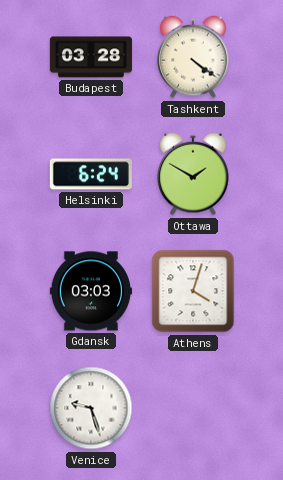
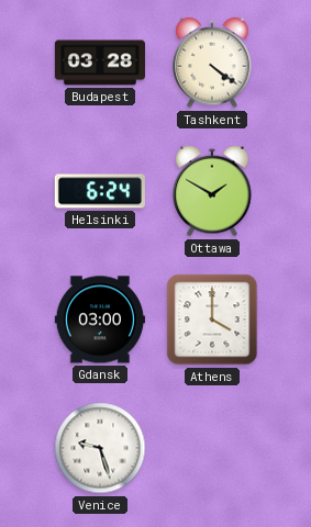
Gdansk: 03:03 -> 03:00
Athens: 4:03 -> 4:00
